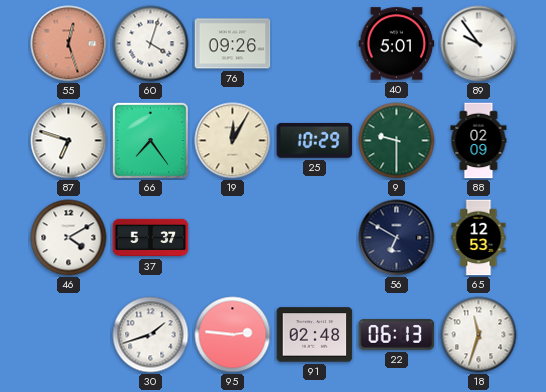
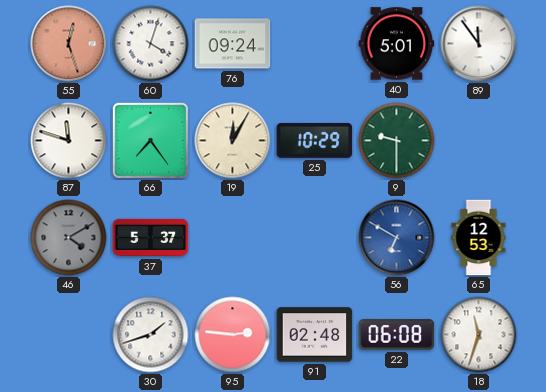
76: 09:26 -> 09:24
89: 9:54 -> 11:54
87: 6:48 -> 11:48
88: 02:09 -> none
46 dial: white -> grey
56 dial: navy -> blue
22: 06:13 -> 06:08
